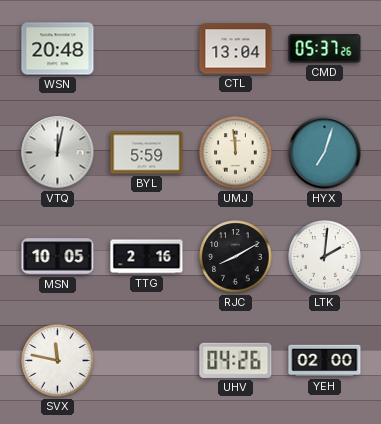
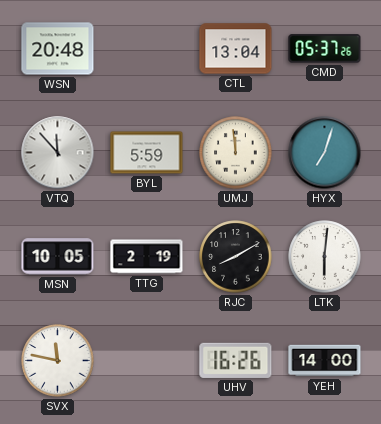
VTQ: 12:02 -> 11:53
TTG: 2:16 -> 2:19
LTK: 2:01 -> 6:01
UHV: 04:26 -> 16:26
YEH: 02:00 -> 14:00
